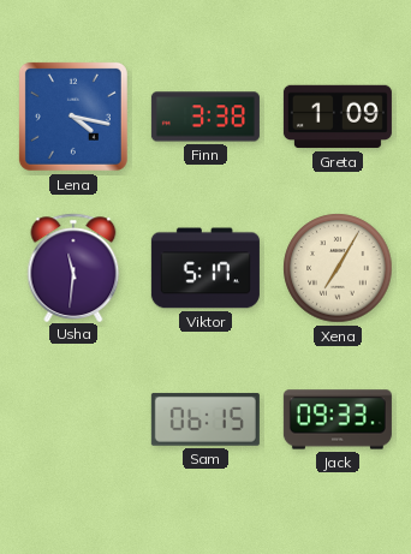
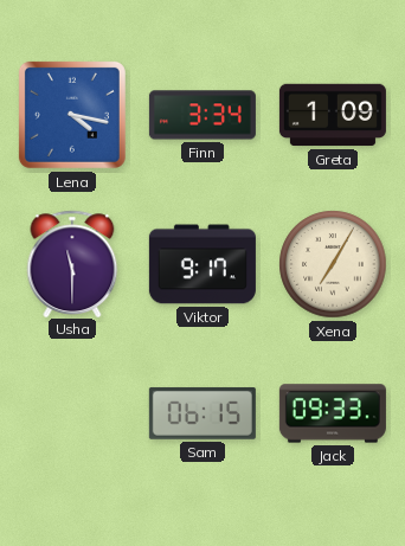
Finn: 3:38 -> 3:34
Usha: 11:31 -> 11:30
Viktor: 5:17 -> 9:17
